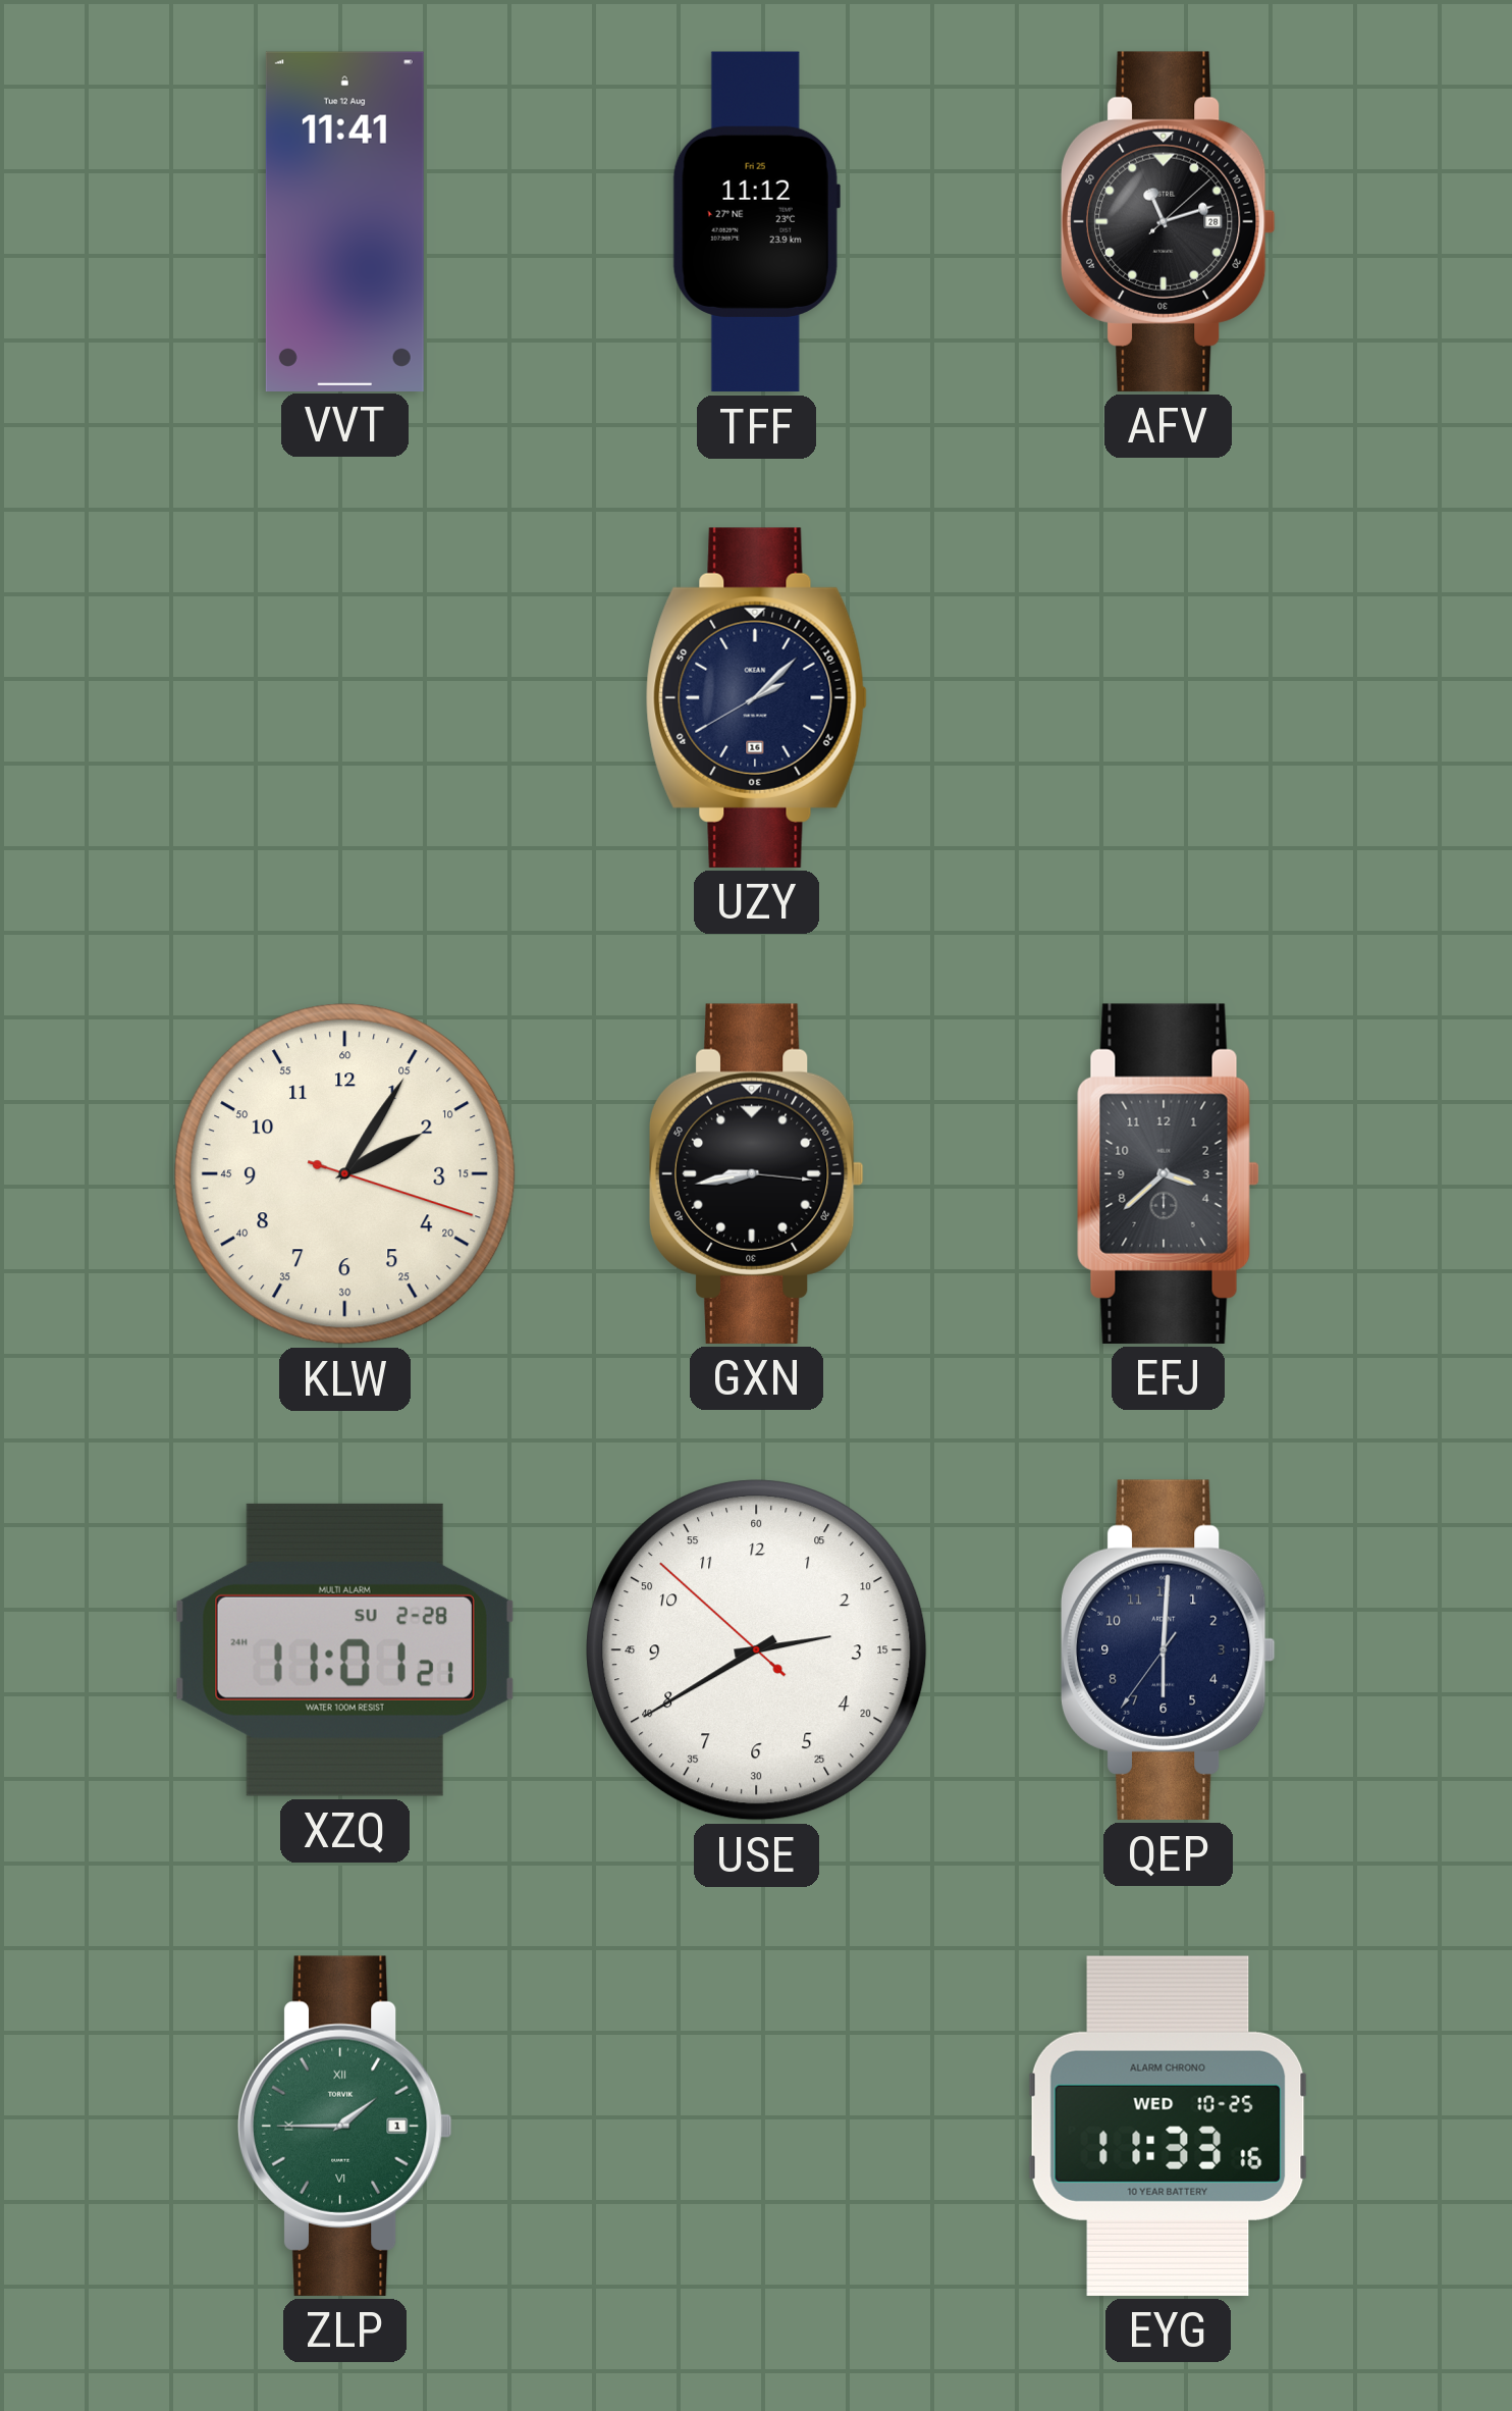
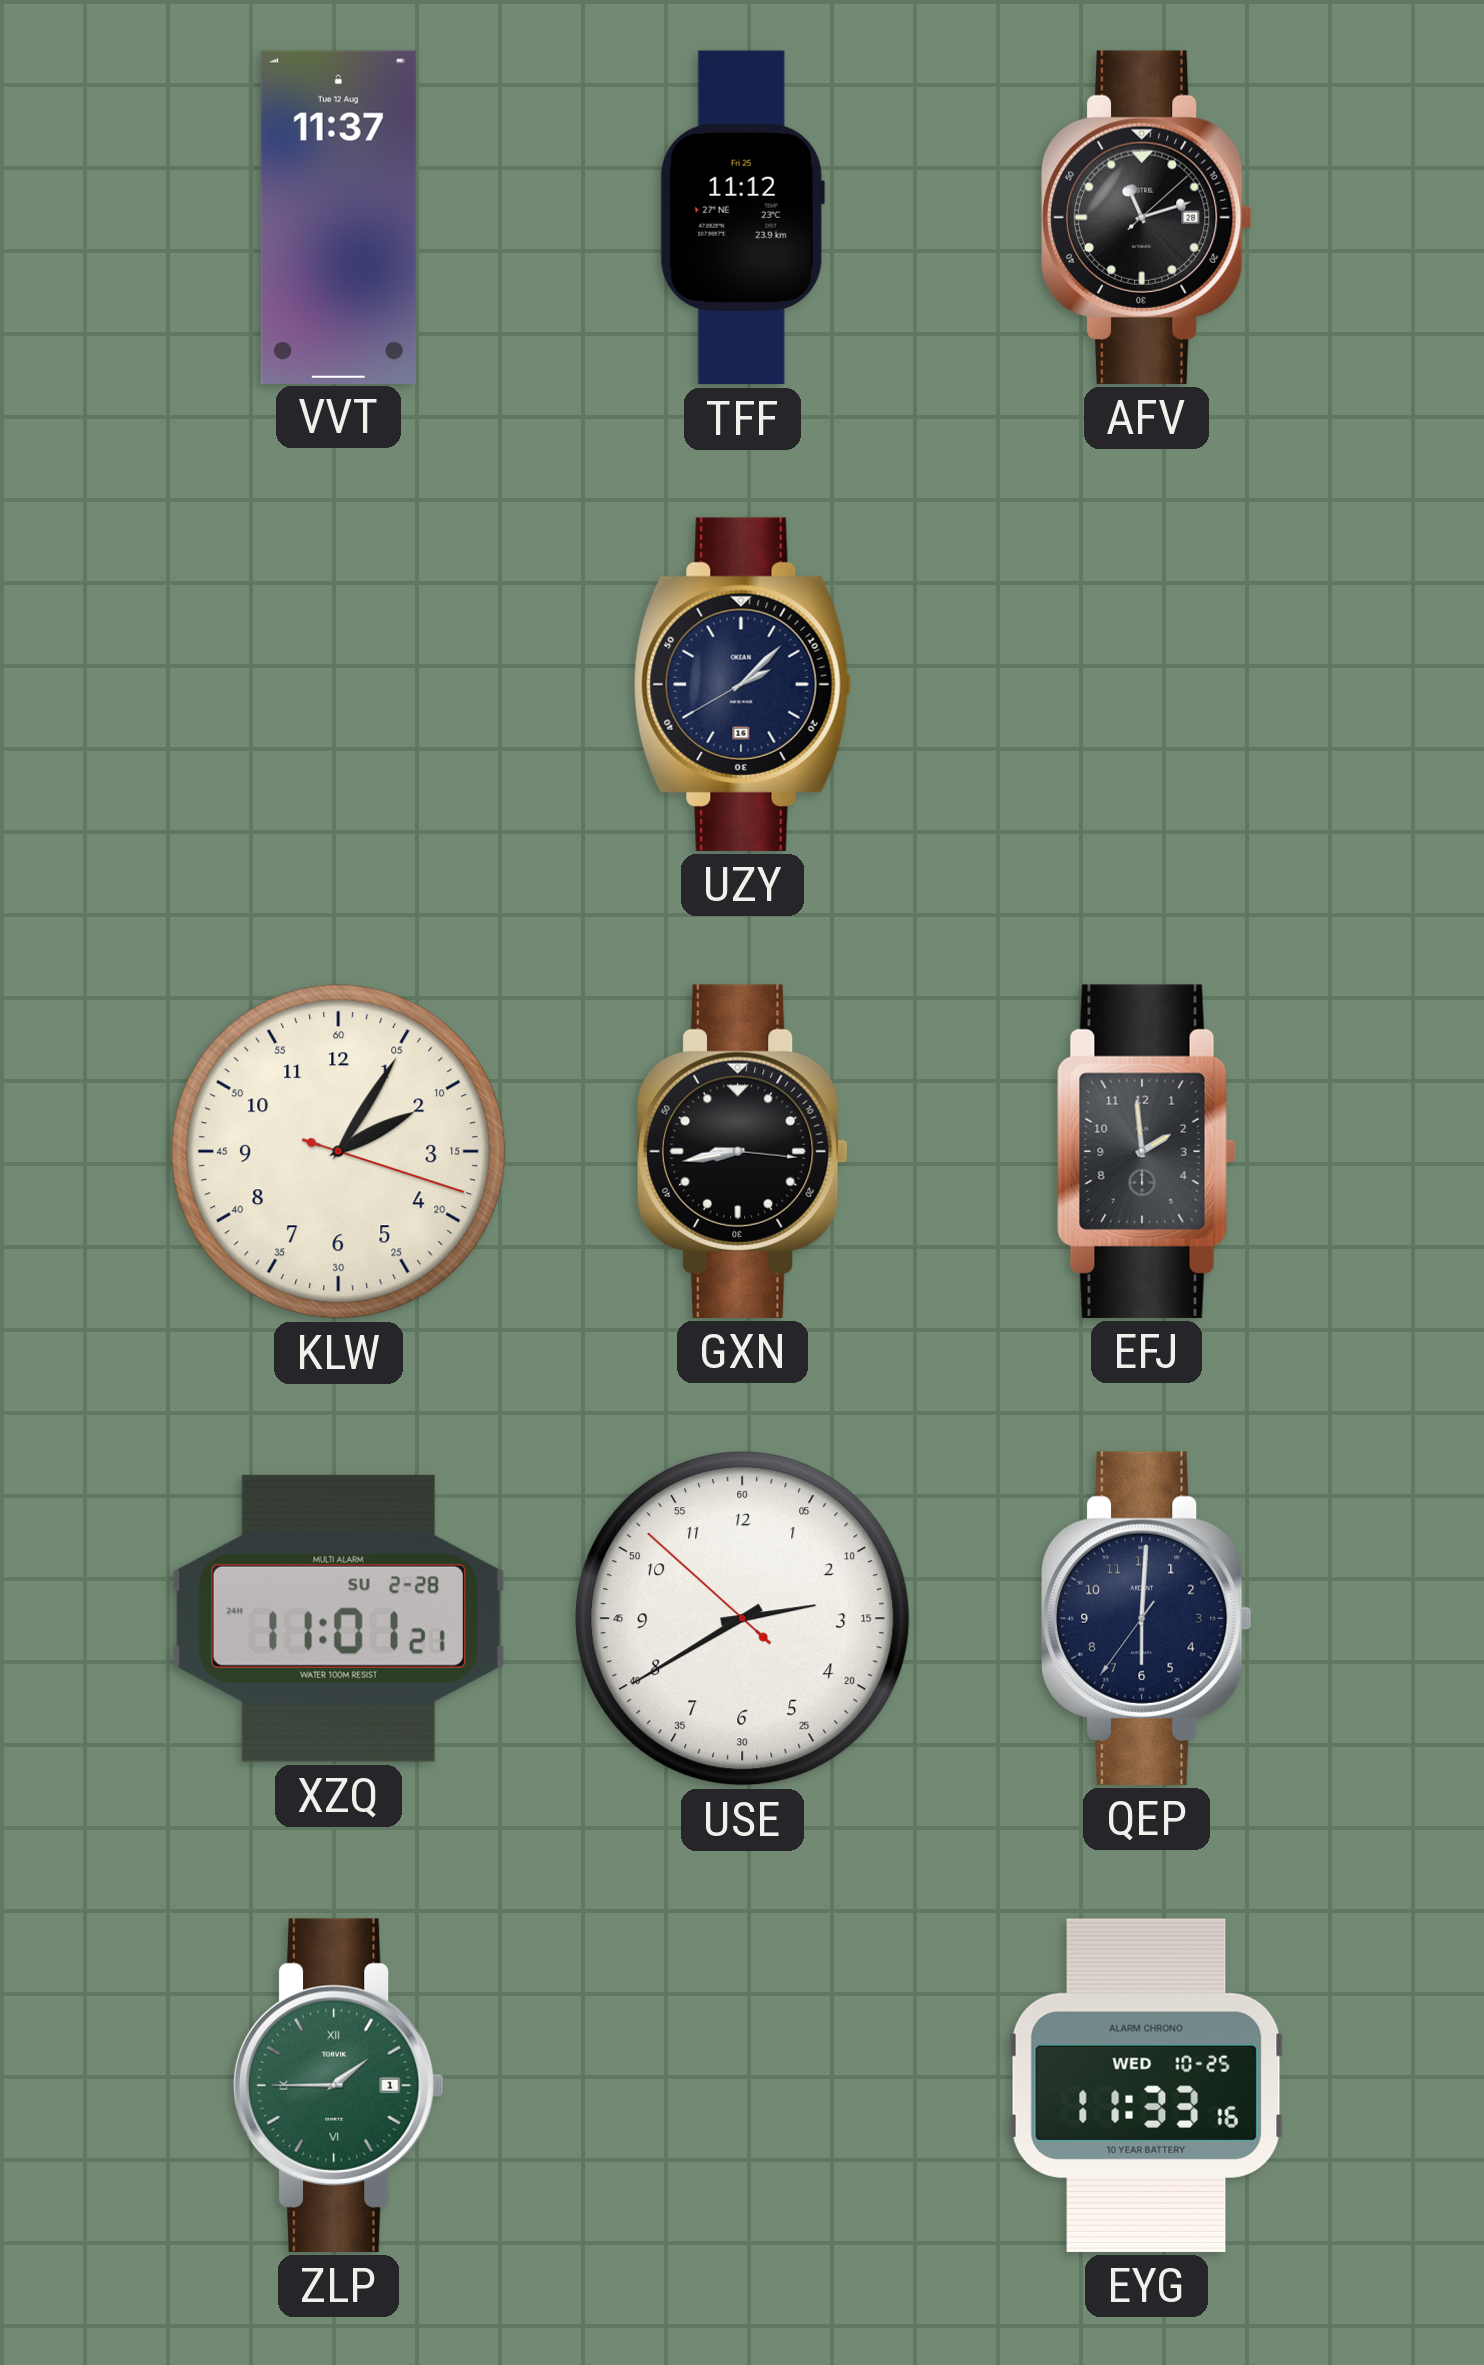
VVT: 11:41 -> 11:37
EFJ: 3:38 -> 1:59
